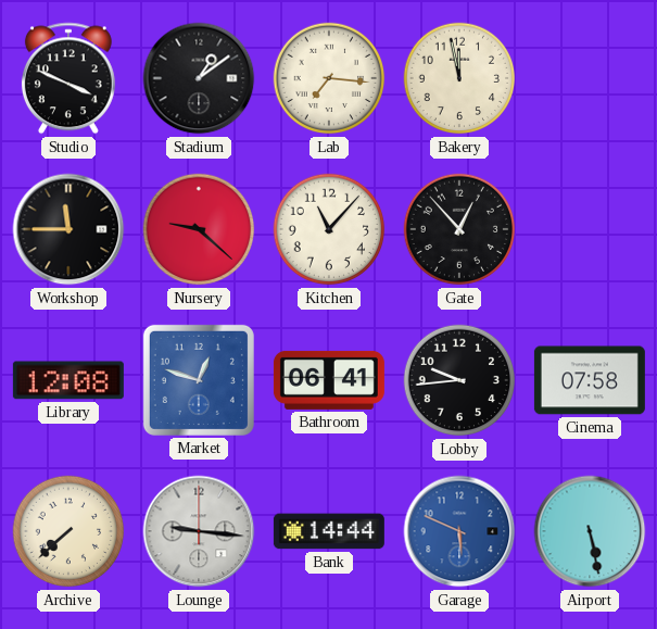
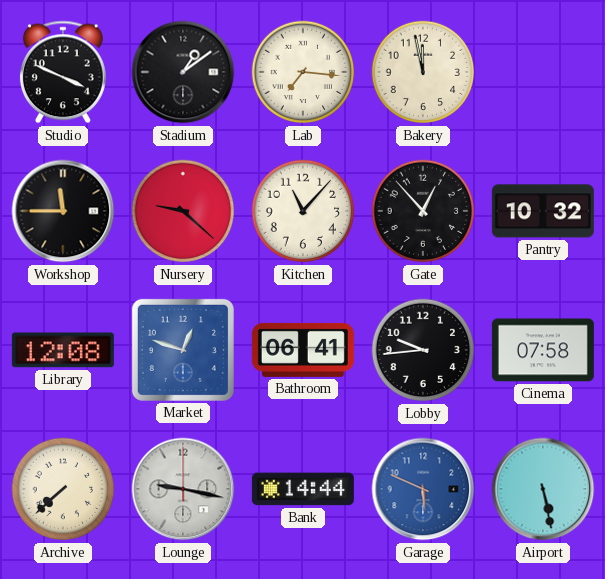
Pantry: none -> 10:32
Lounge: 9:16 -> 9:17
